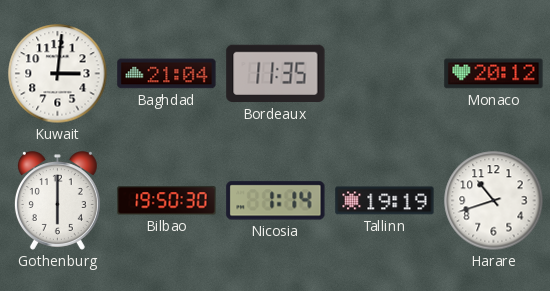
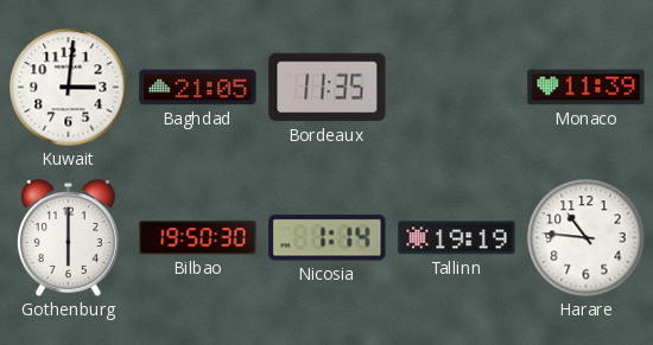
Baghdad: 21:04 -> 21:05
Monaco: 20:12 -> 11:39
Harare: 10:42 -> 10:46
